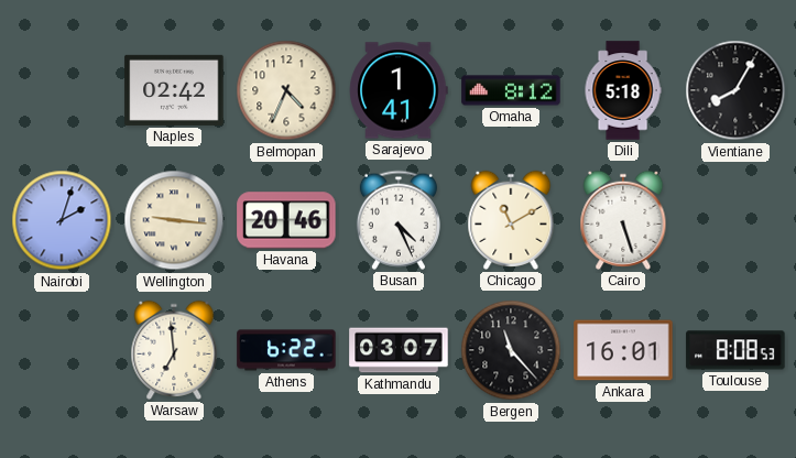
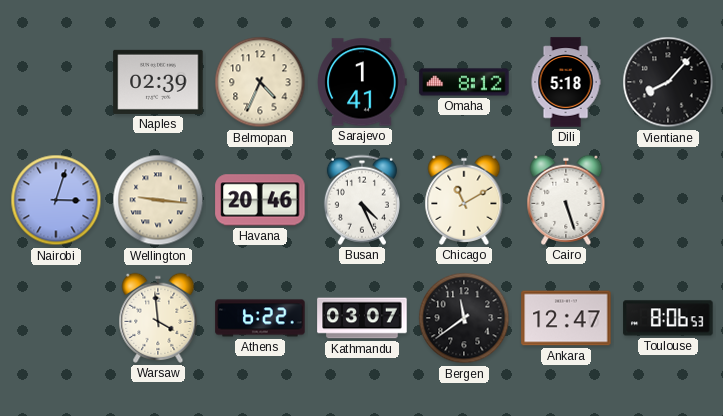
Naples: 02:42 -> 02:39
Vientiane: 8:05 -> 8:07
Nairobi: 2:03 -> 3:03
Warsaw: 6:59 -> 3:59
Bergen: 11:23 -> 11:39
Ankara: 16:01 -> 12:47
Toulouse: 8:08 -> 8:06
